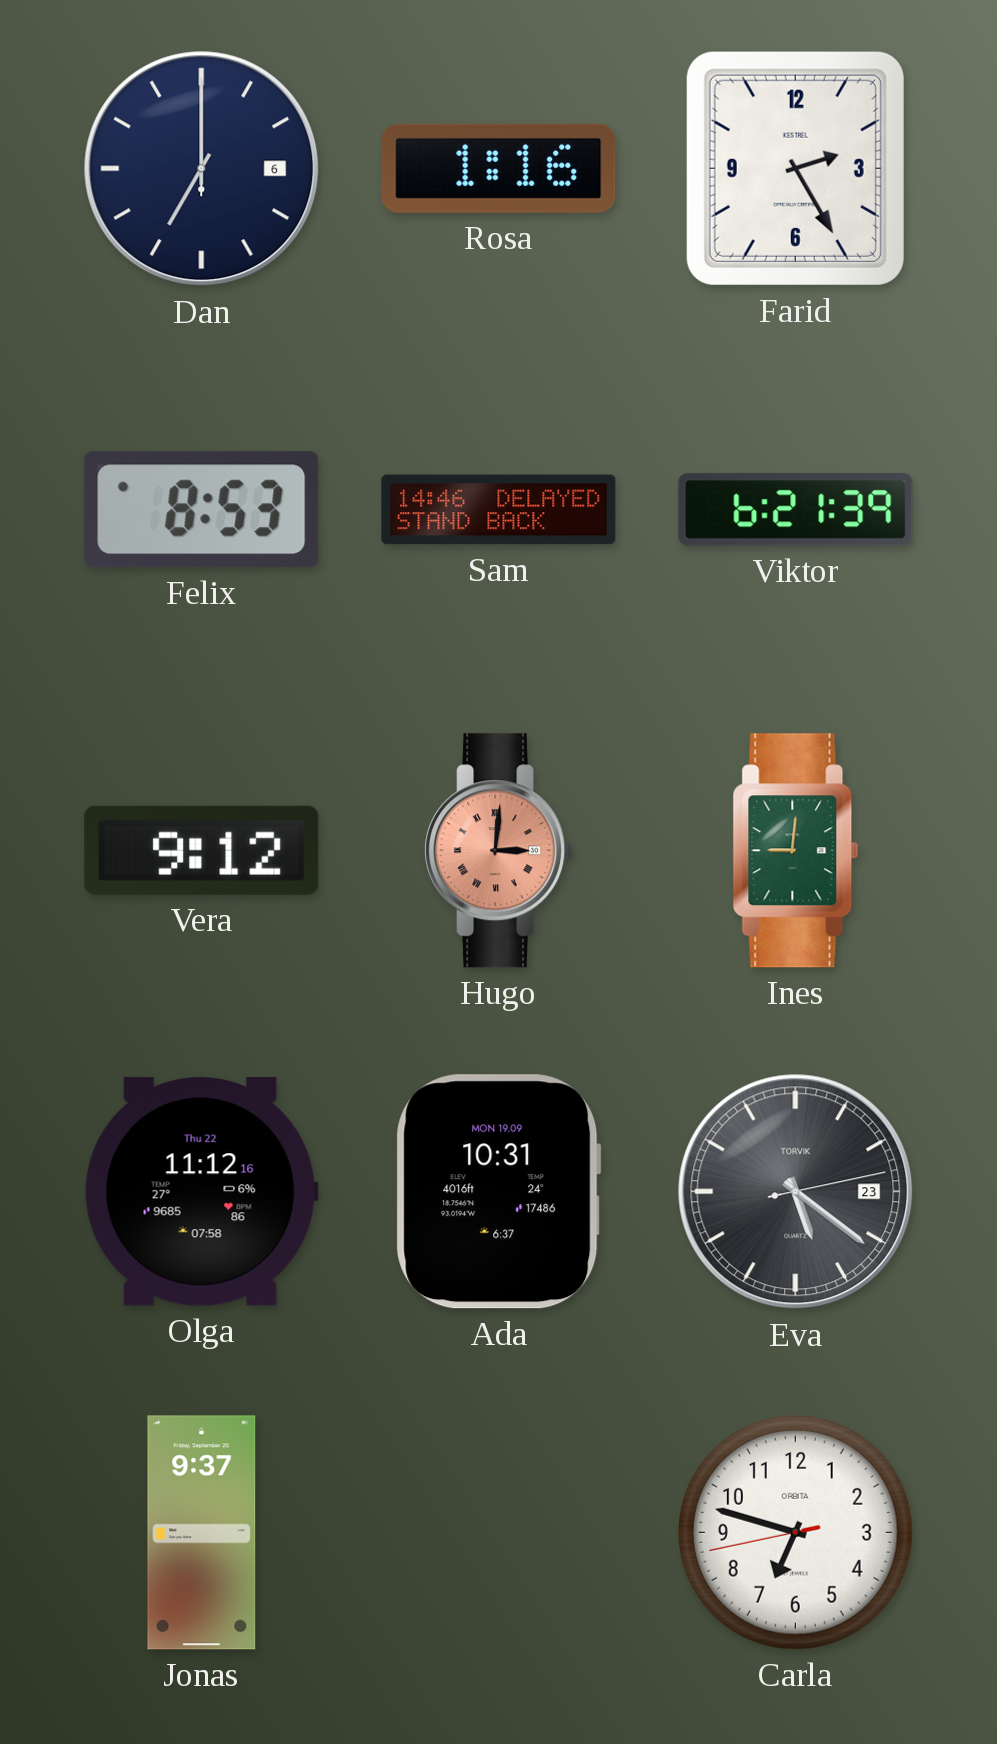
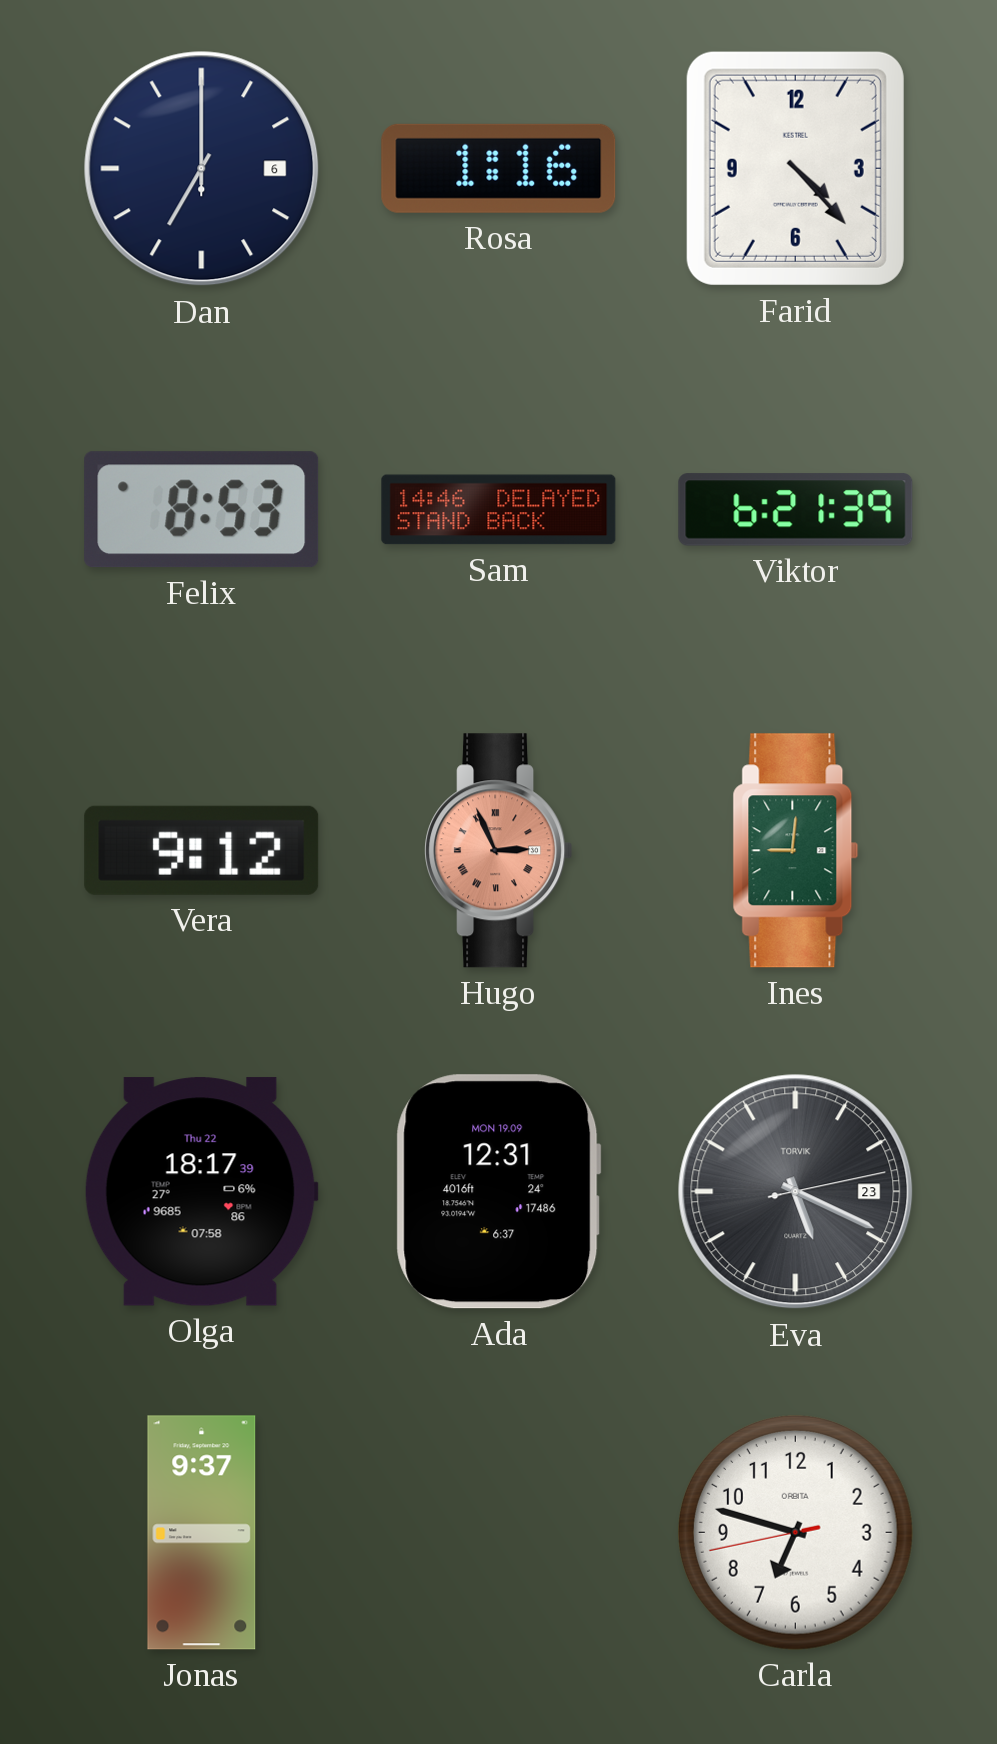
Farid: 2:25 -> 4:23
Hugo: 3:01 -> 2:56
Olga: 11:12 -> 18:17
Ada: 10:31 -> 12:31
Eva: 5:21 -> 5:19
